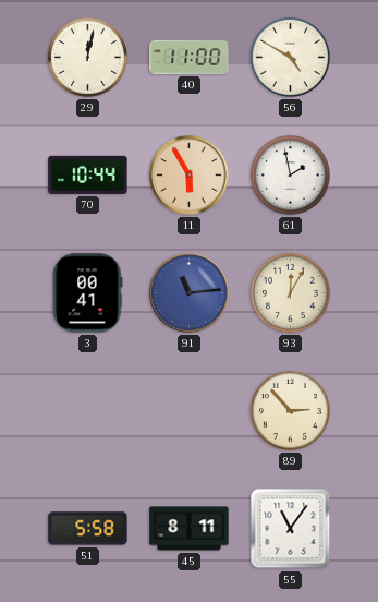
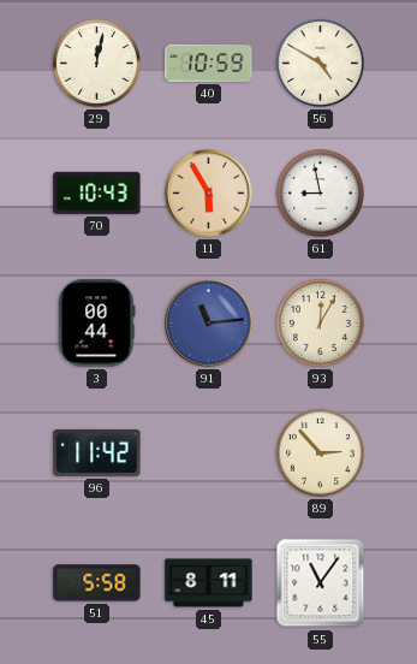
40: 11:00 -> 10:59
70: 10:44 -> 10:43
61: 1:58 -> 8:58
3: 00:41 -> 00:44
96: none -> 11:42
